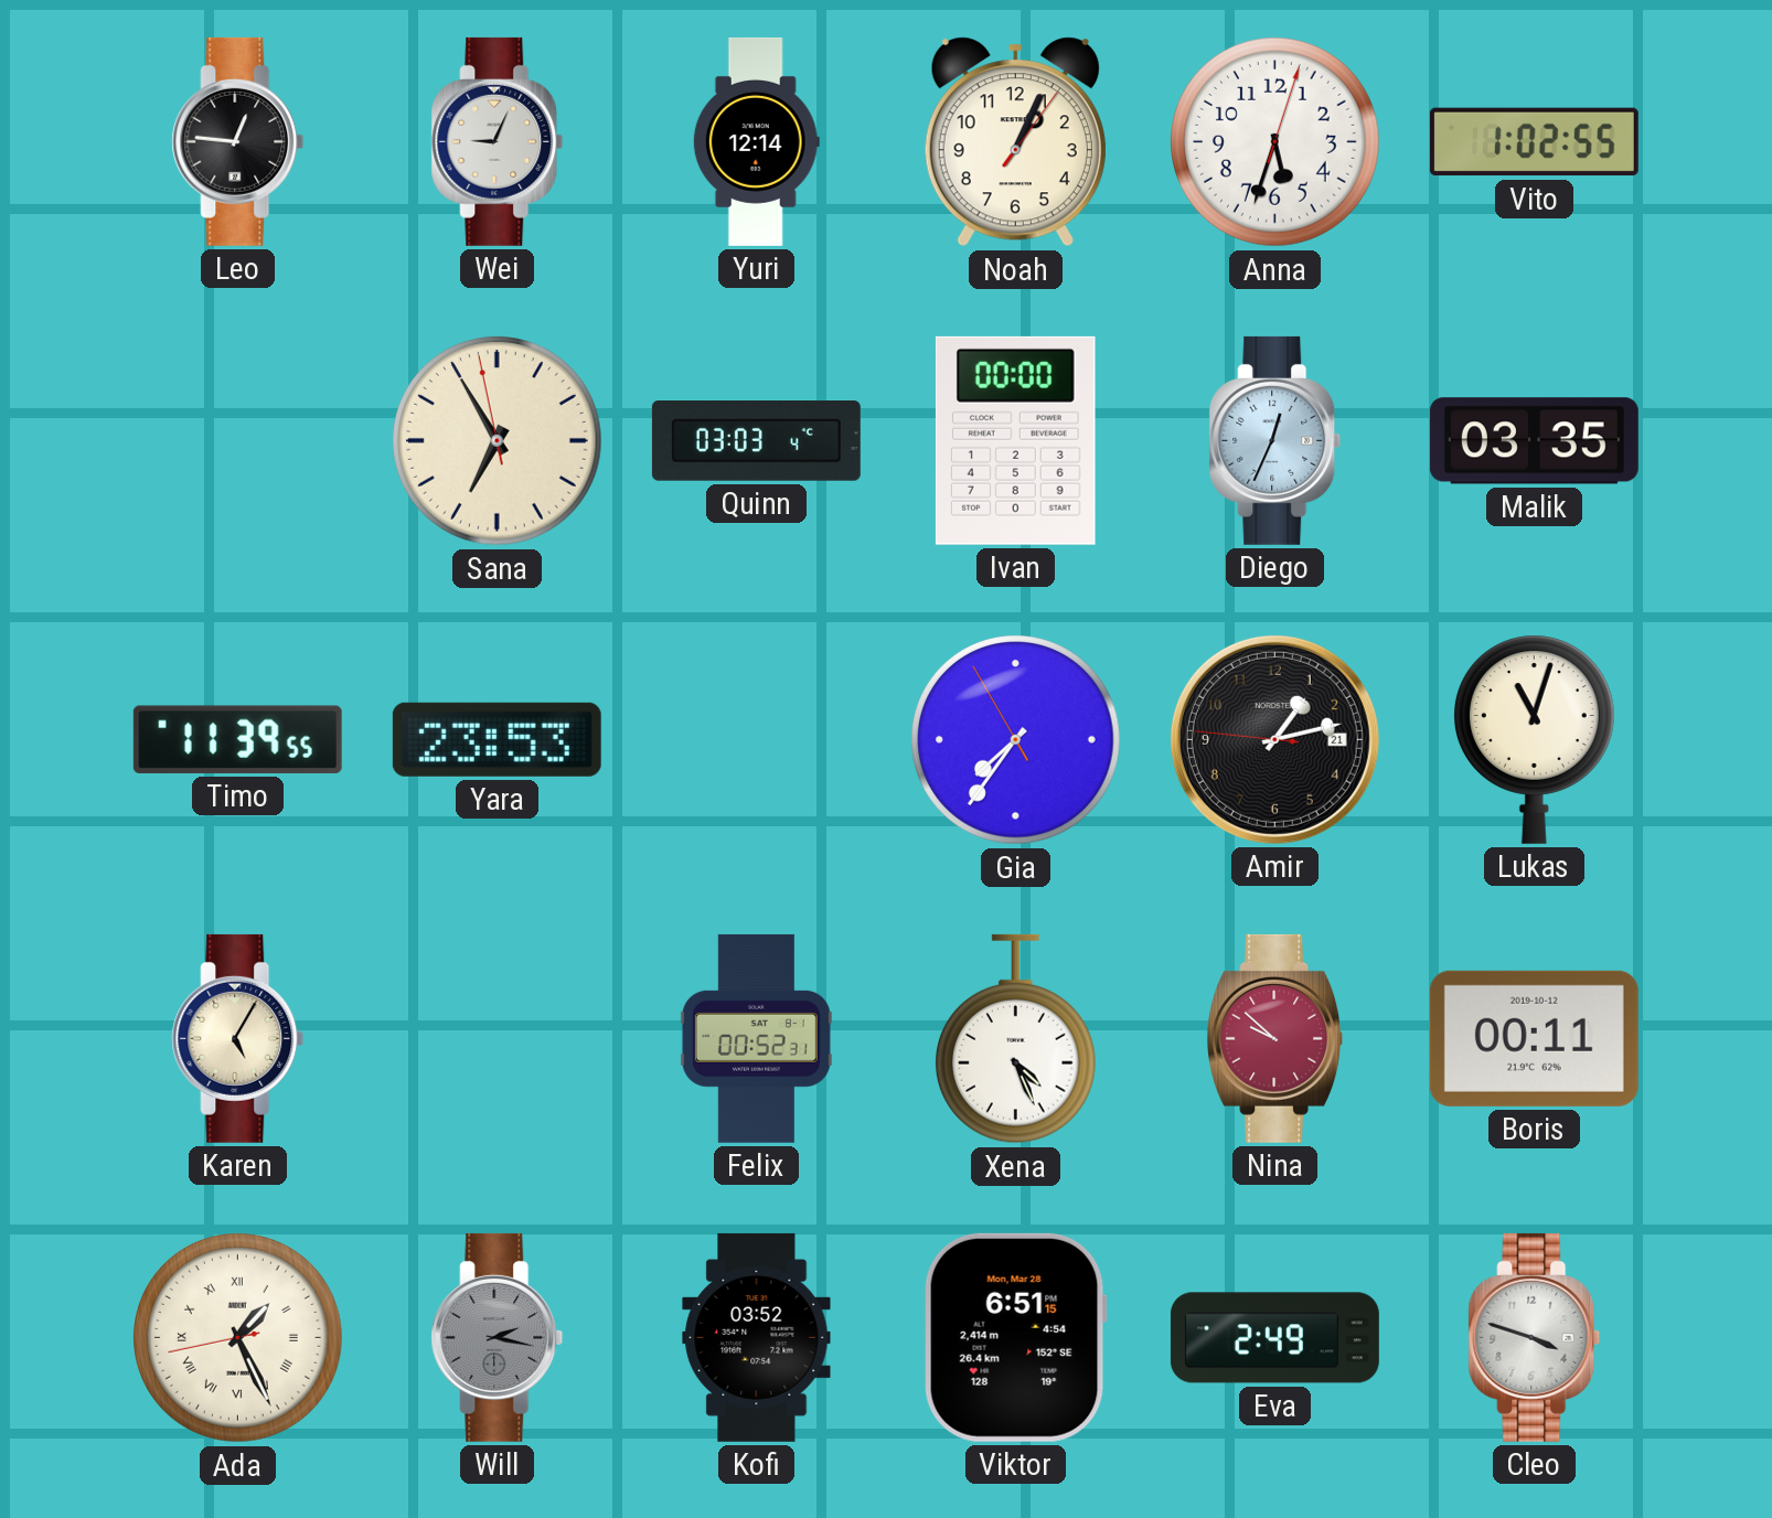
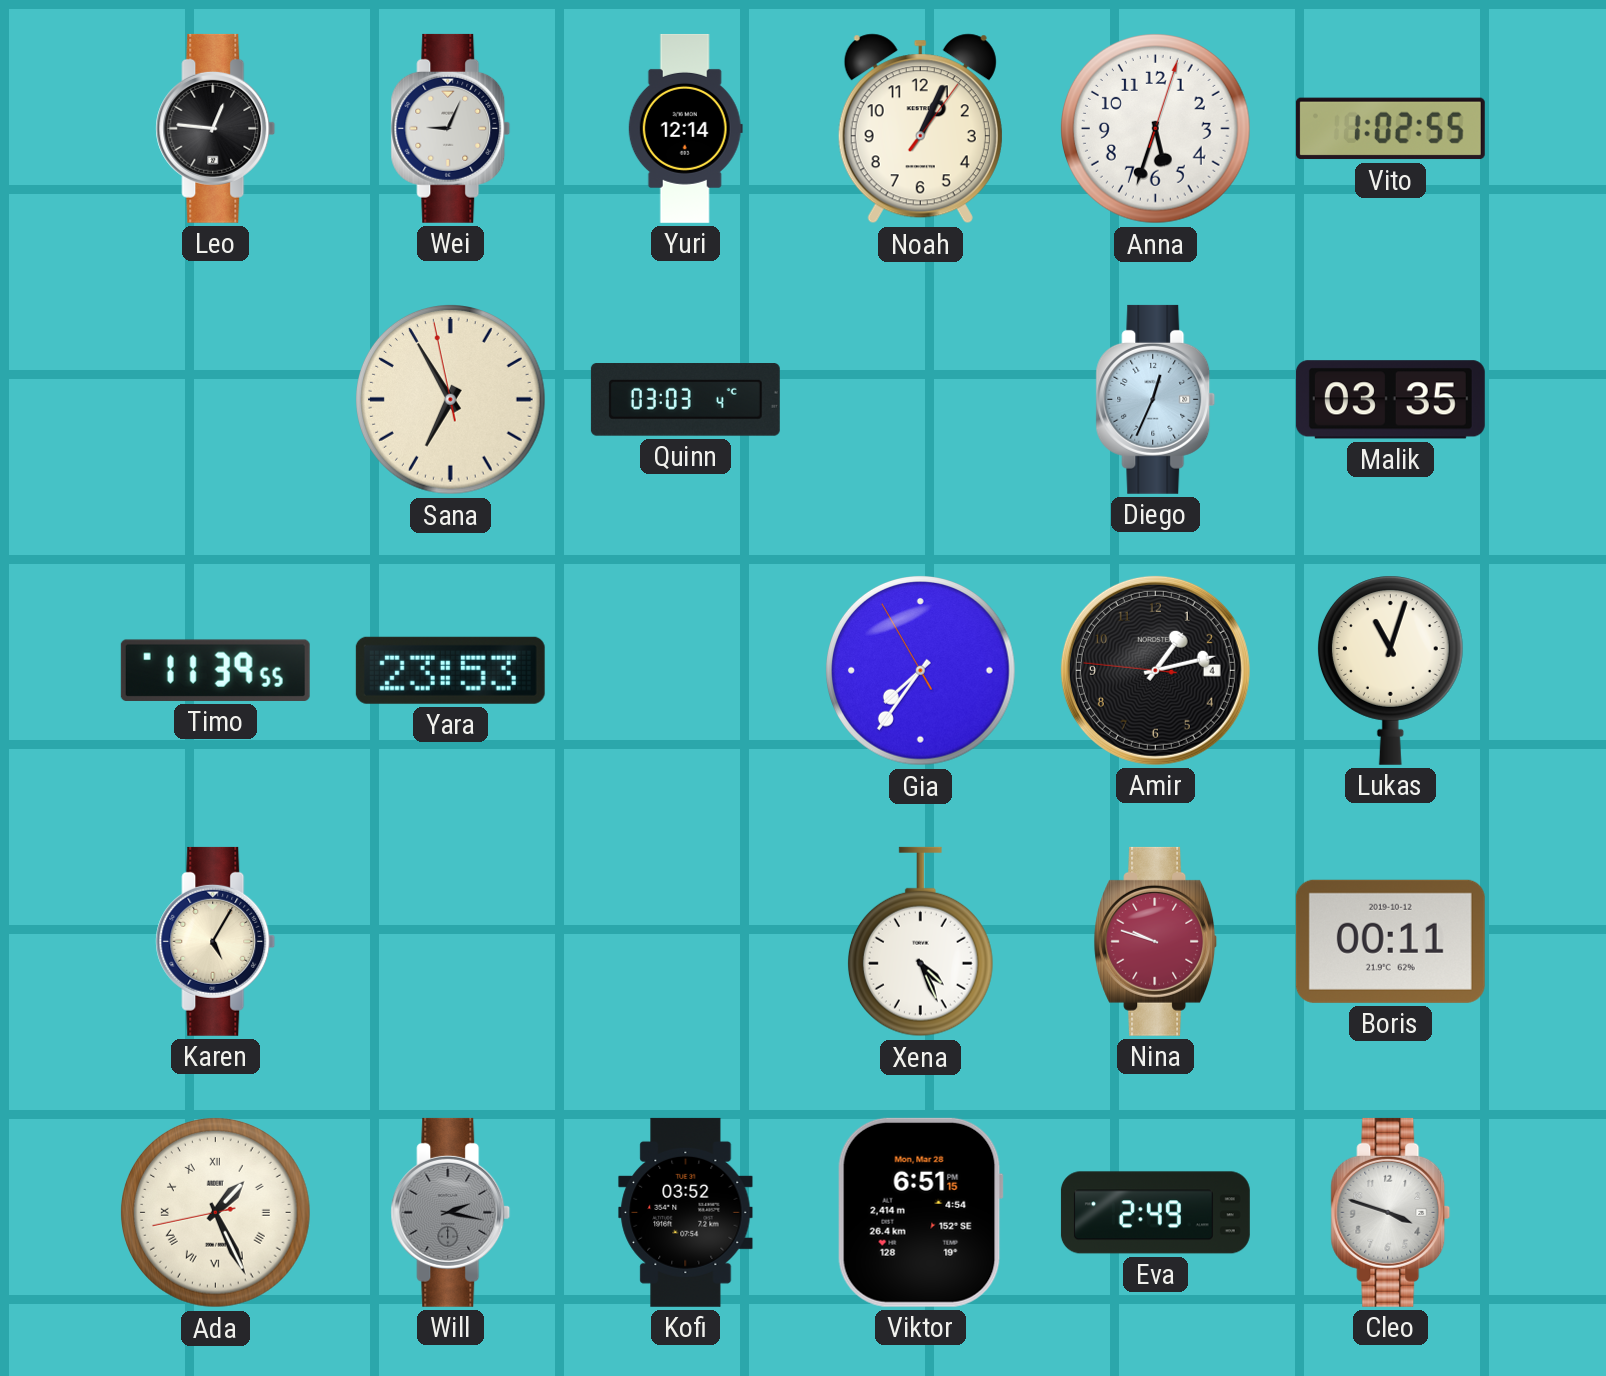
Ivan: 00:00 -> none
Amir date: 21 -> 4
Felix: 00:52 -> none
Nina: 9:52 -> 9:48
